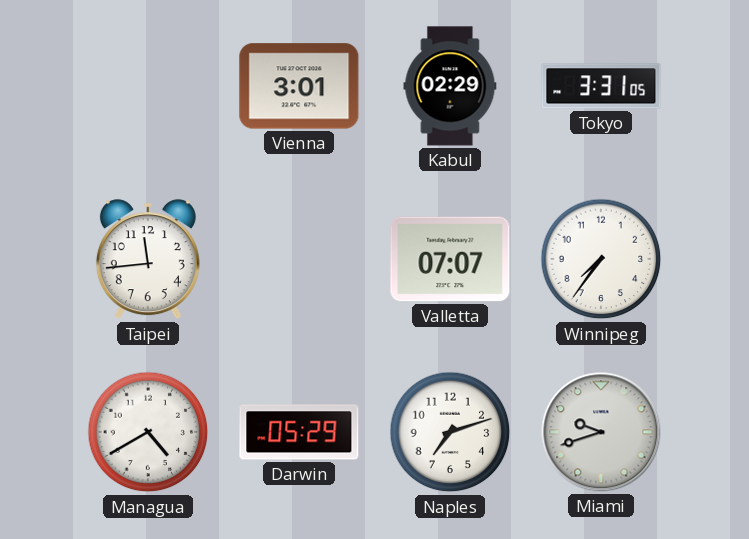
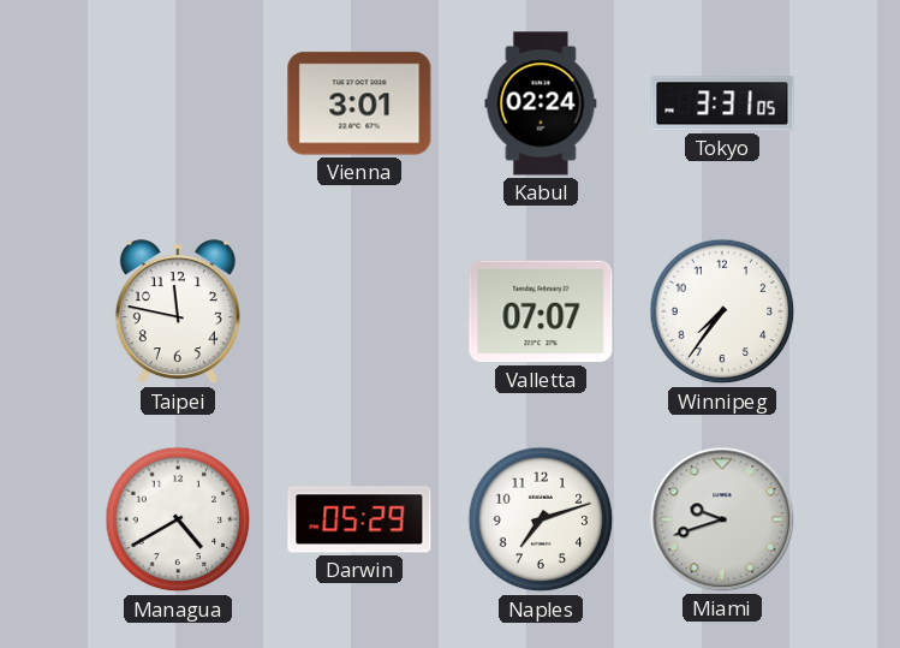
Kabul: 02:29 -> 02:24
Taipei: 11:44 -> 11:47
